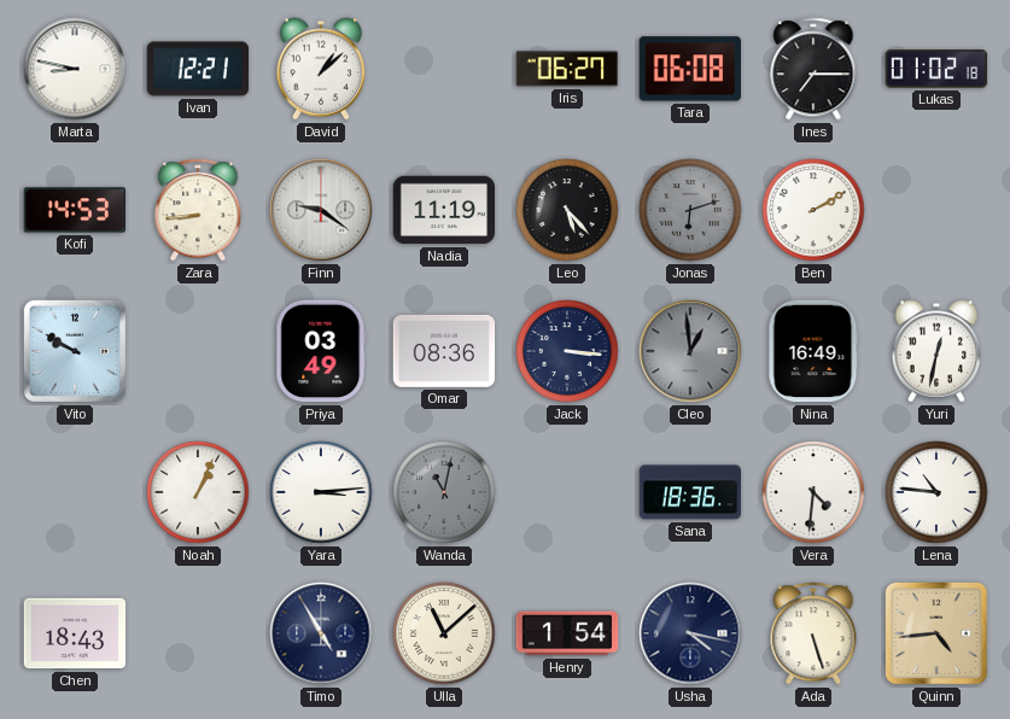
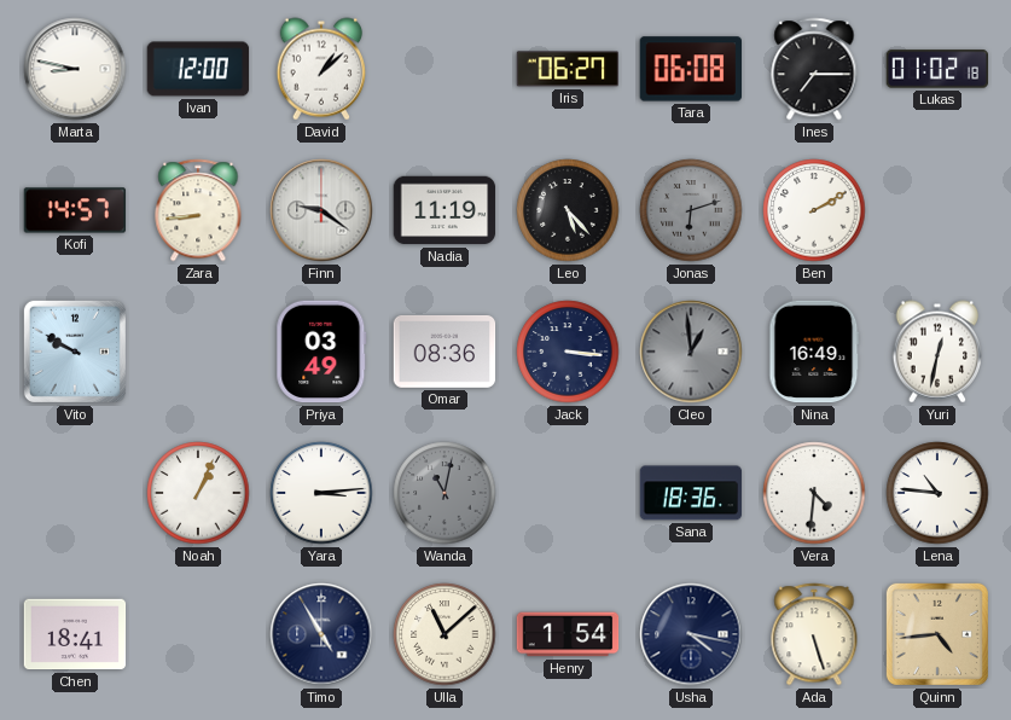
Ivan: 12:21 -> 12:00
Kofi: 14:53 -> 14:57
Chen: 18:43 -> 18:41
